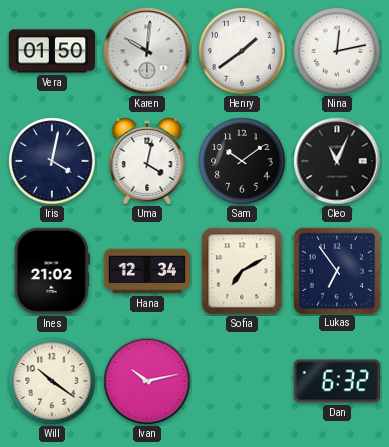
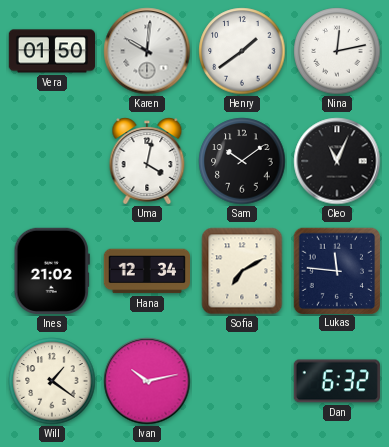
Iris: 4:02 -> none
Lukas: 6:54 -> 11:46
Will: 10:21 -> 1:21
